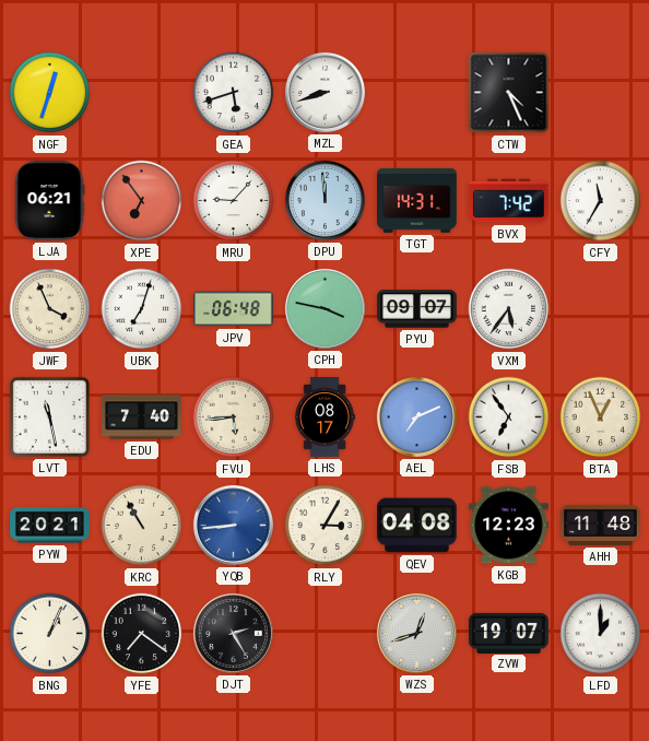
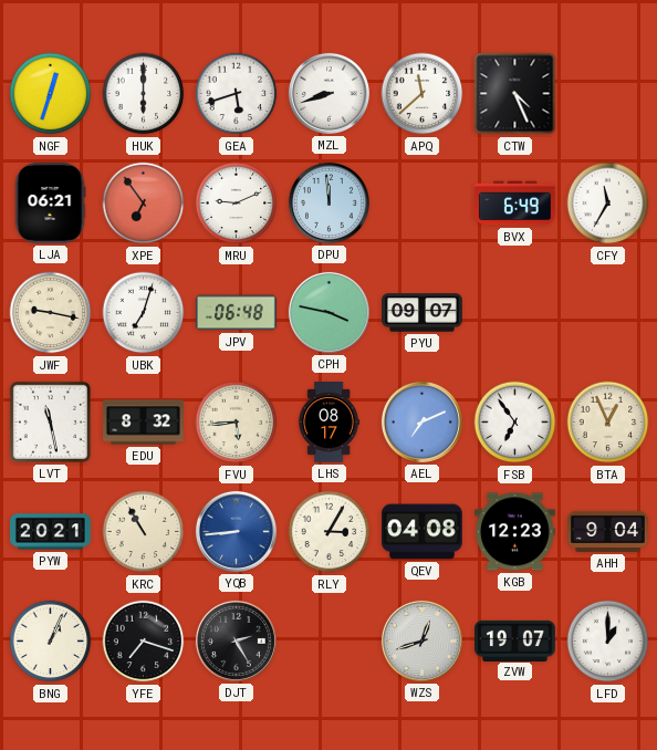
HUK: none -> 6:00
APQ: none -> 11:38
MRU: 9:07 -> 9:11
TGT: 14:31 -> none
BVX: 7:42 -> 6:49
JWF: 3:56 -> 9:17
VXM: 5:36 -> none
EDU: 7:40 -> 8:32
AHH: 11:48 -> 9:04
YFE: 7:21 -> 7:18
